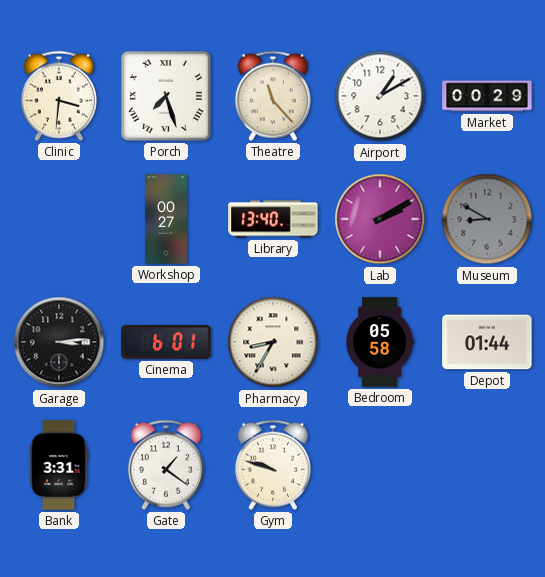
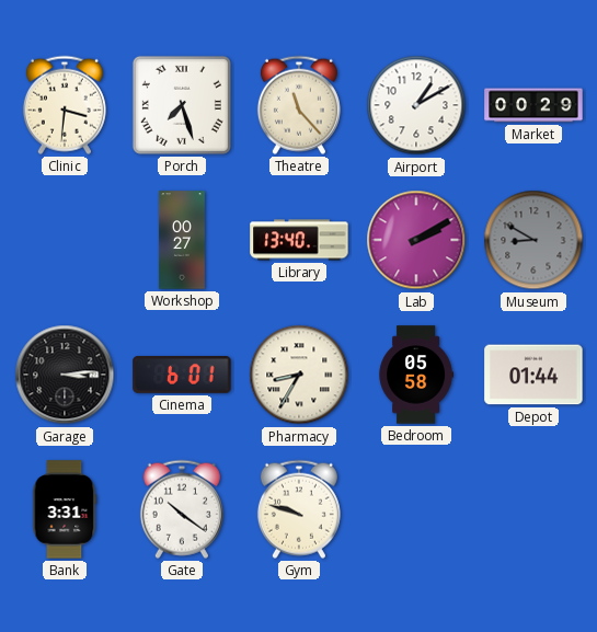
Gate: 1:21 -> 10:21
